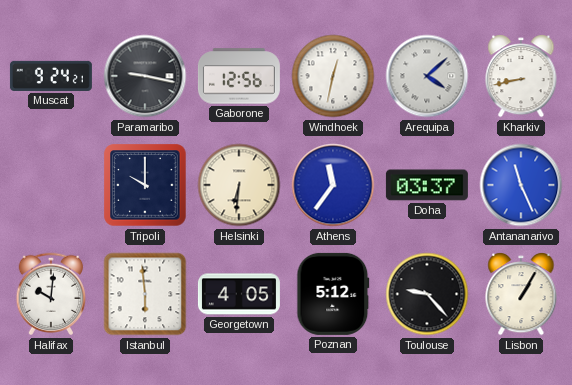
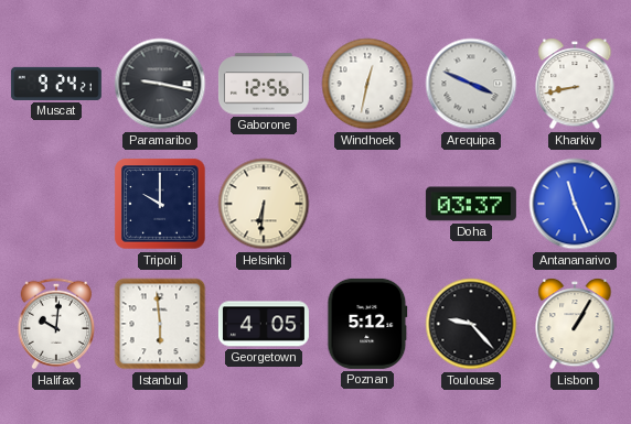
Arequipa: 4:08 -> 3:49
Athens: 11:36 -> none
